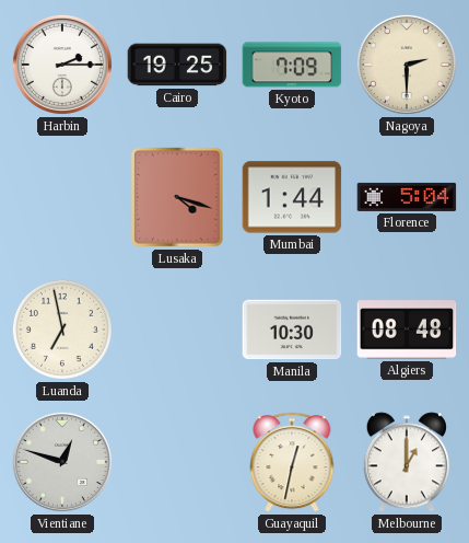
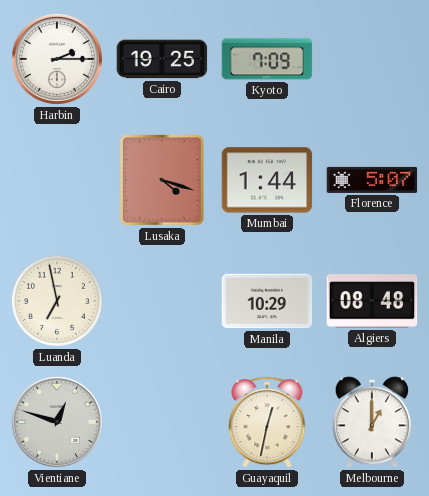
Nagoya: 2:30 -> none
Florence: 5:04 -> 5:07
Manila: 10:30 -> 10:29
